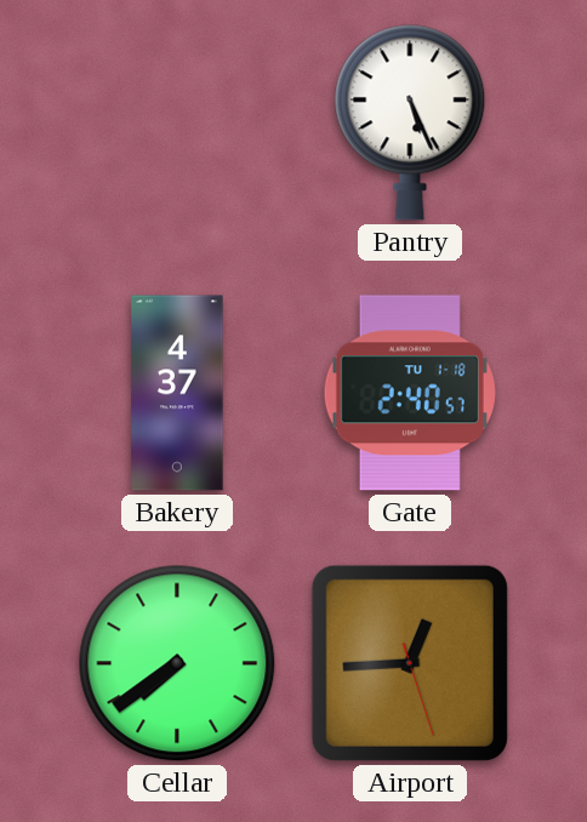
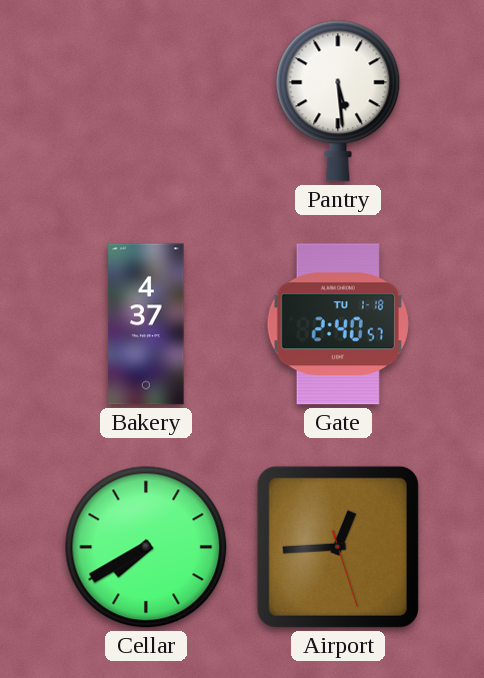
Pantry: 5:26 -> 5:29
Cellar: 7:39 -> 7:40
